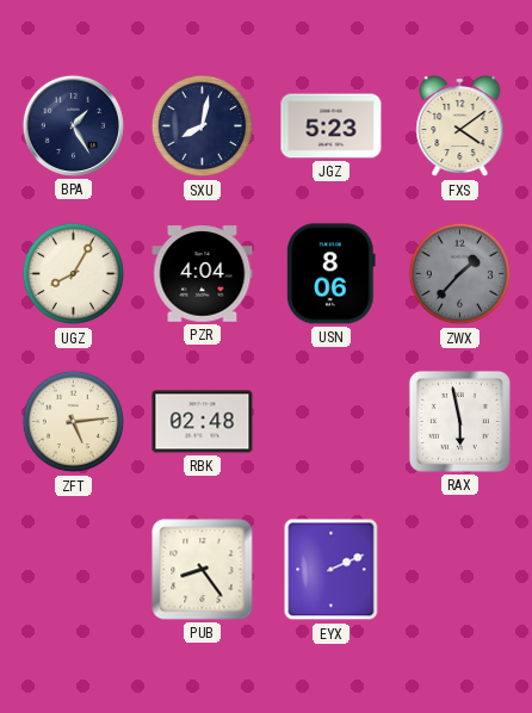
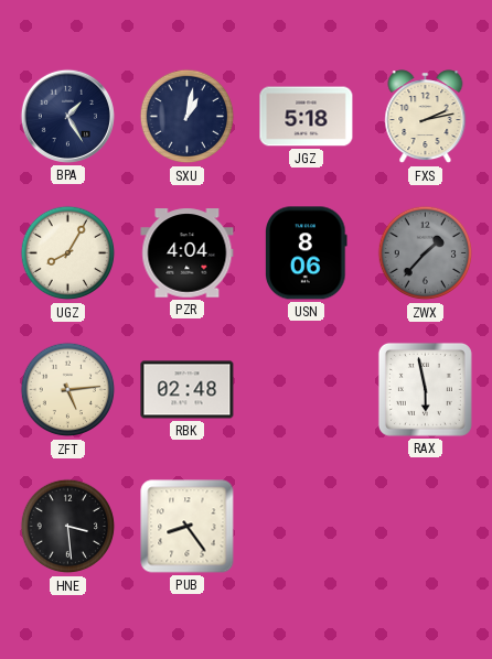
SXU: 8:02 -> 1:02
JGZ: 5:23 -> 5:18
FXS: 4:09 -> 2:13
HNE: none -> 3:29
EYX: 2:11 -> none
